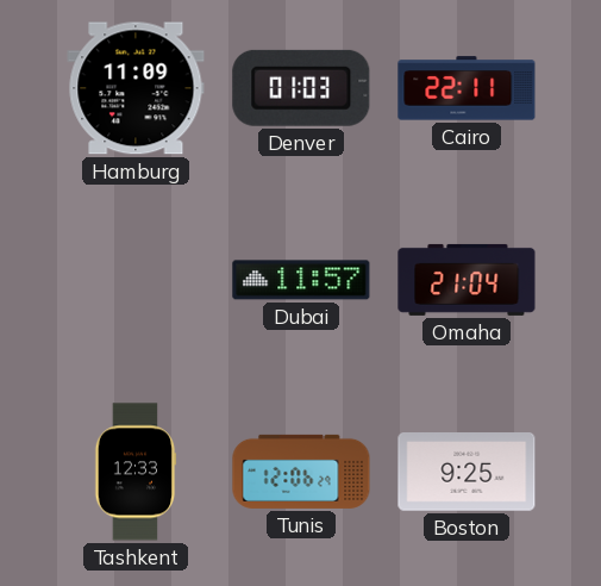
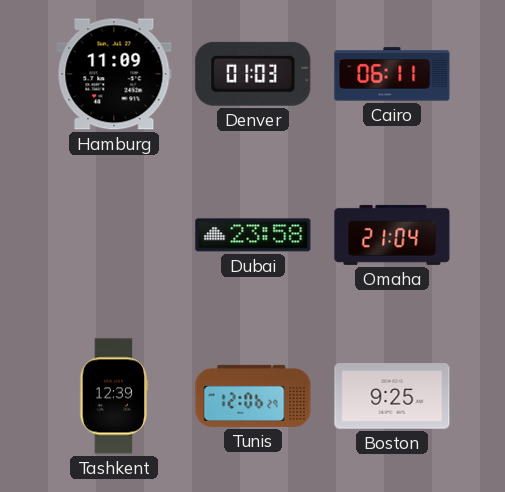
Cairo: 22:11 -> 06:11
Dubai: 11:57 -> 23:58
Tashkent: 12:33 -> 12:39
